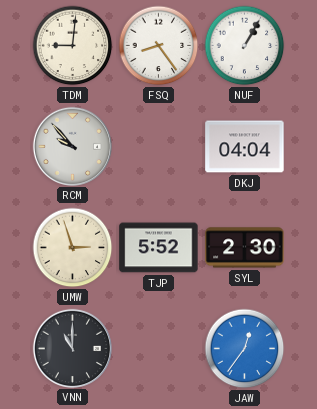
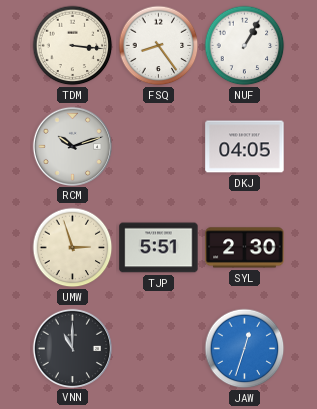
TDM: 9:01 -> 3:16
RCM: 9:53 -> 10:12
DKJ: 04:04 -> 04:05
TJP: 5:52 -> 5:51
JAW: 12:36 -> 12:33
